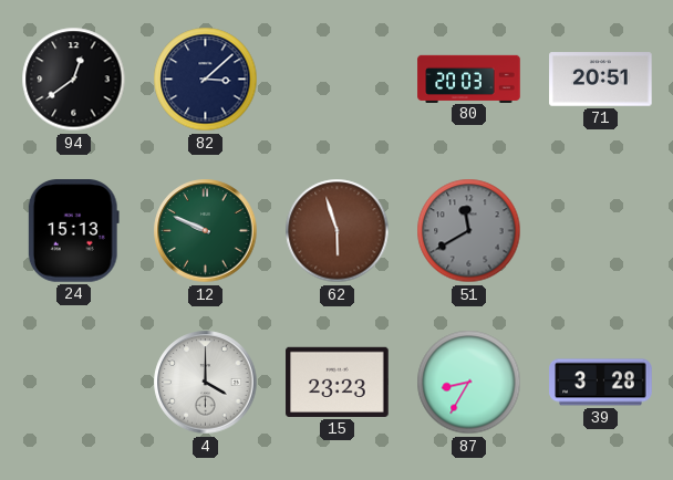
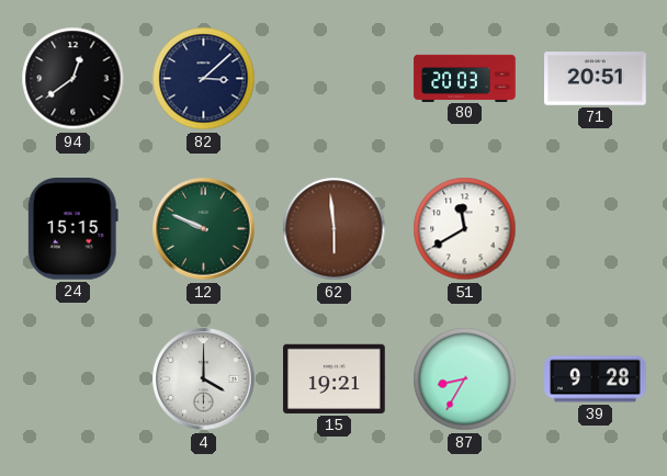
24: 15:13 -> 15:15
62: 5:57 -> 5:59
51 dial: grey -> white
15: 23:23 -> 19:21
39: 3:28 -> 9:28
